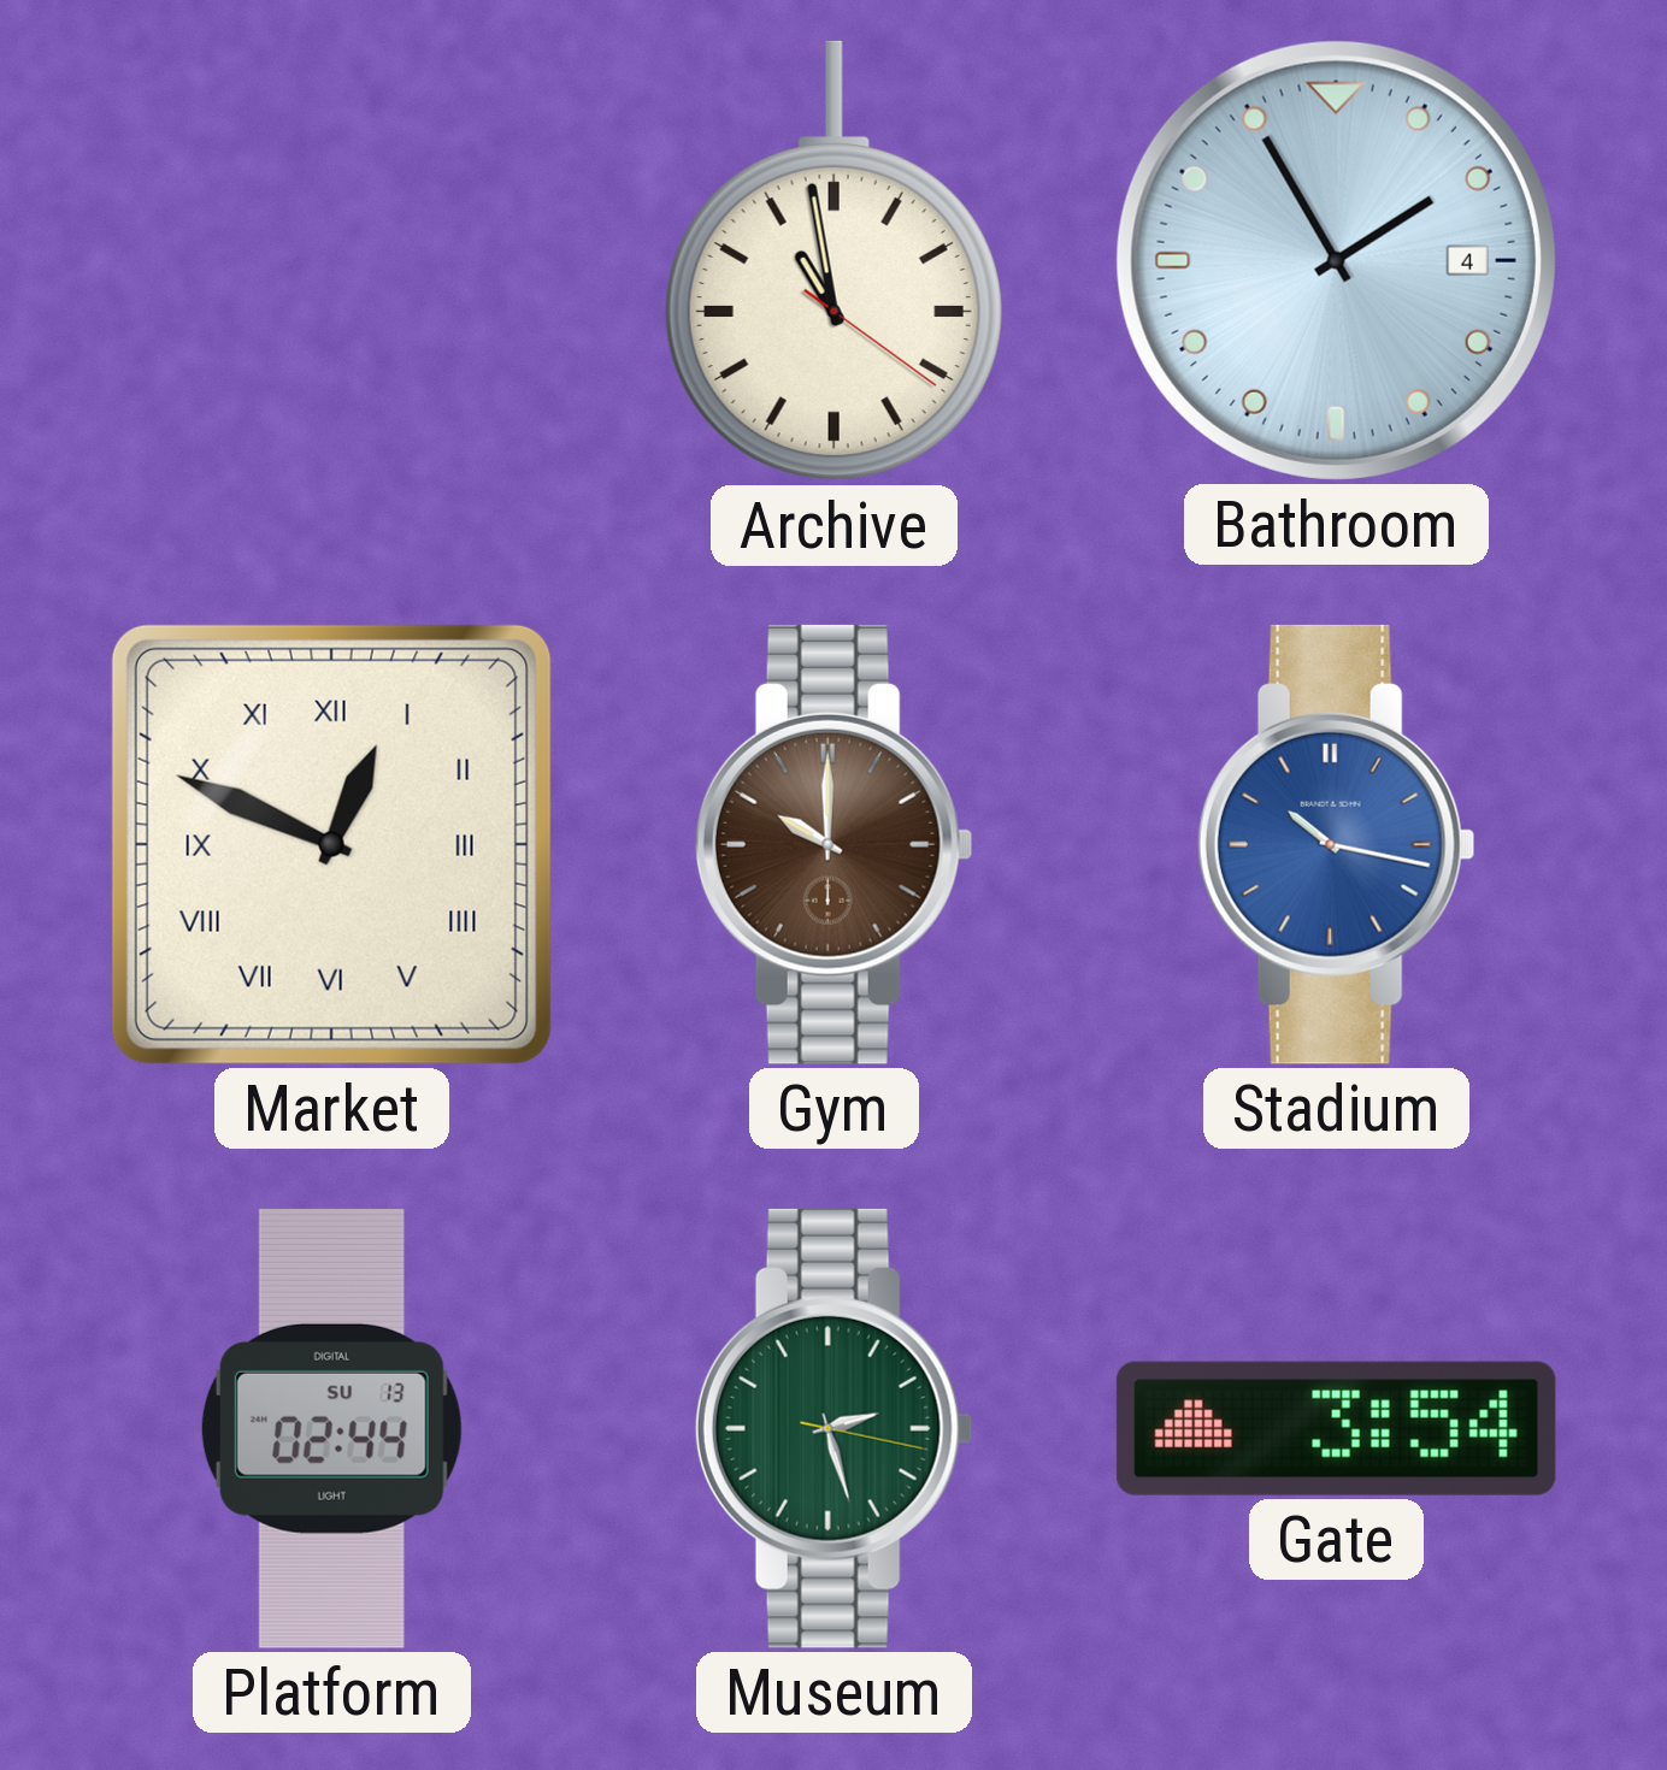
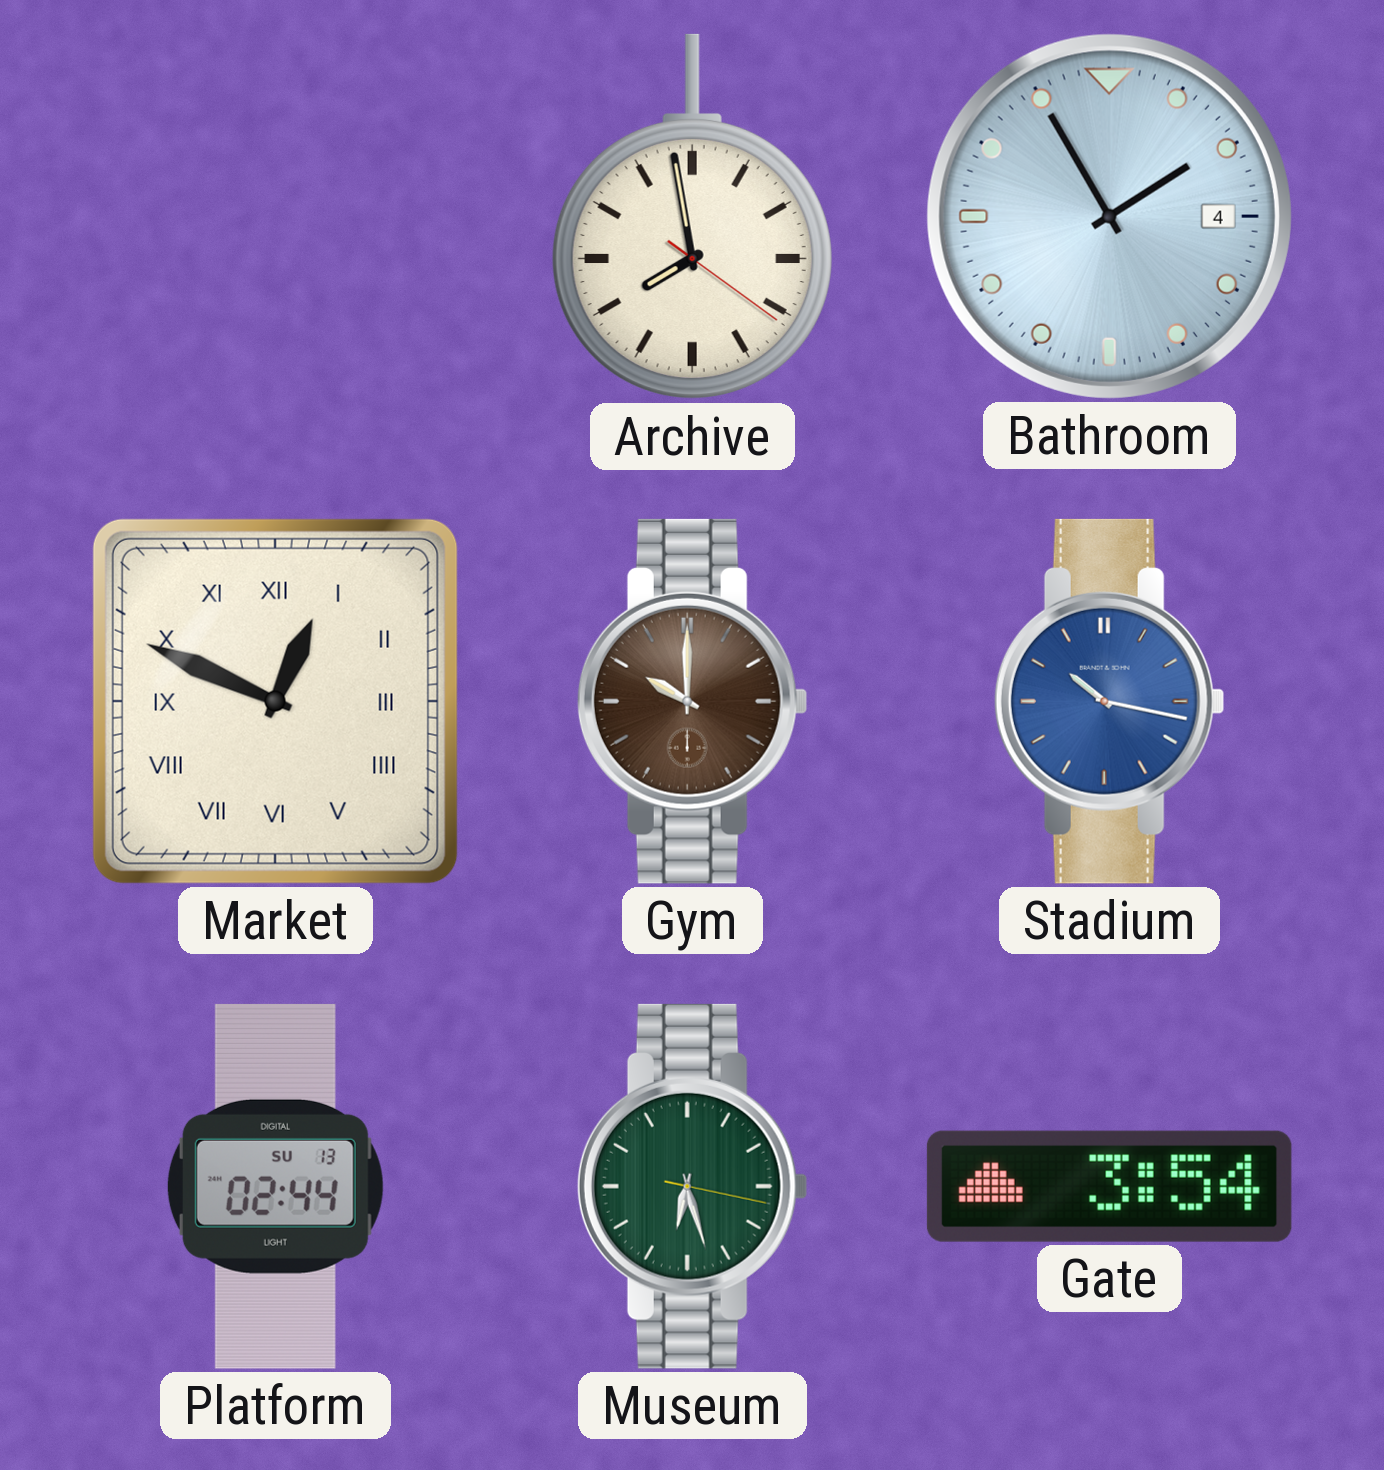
Archive: 10:58 -> 7:58
Museum: 2:27 -> 6:27
